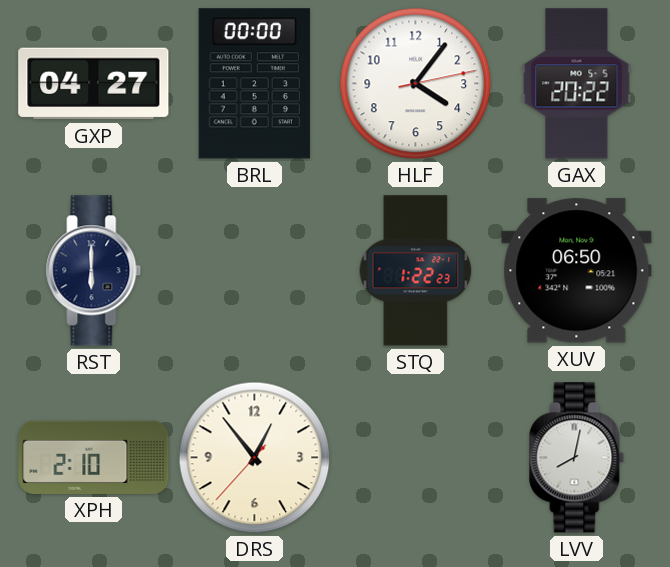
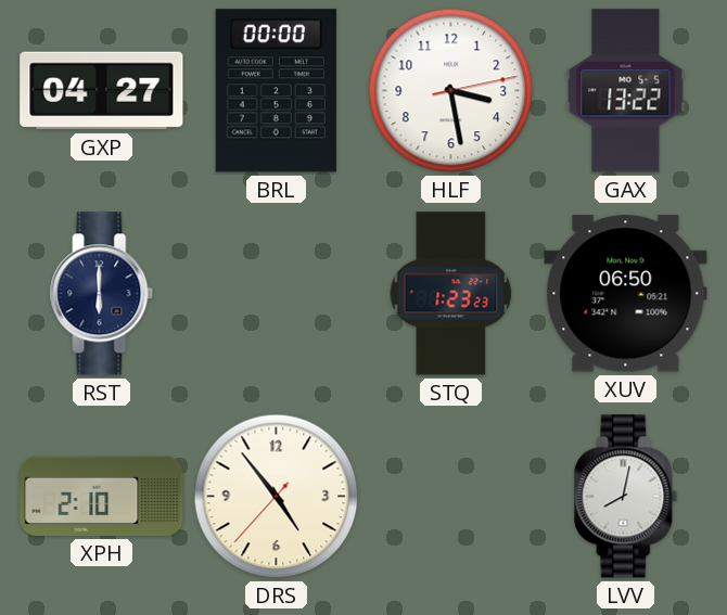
HLF: 4:06 -> 3:28
GAX: 20:22 -> 13:22
STQ: 1:22 -> 1:23
DRS: 12:53 -> 4:53
